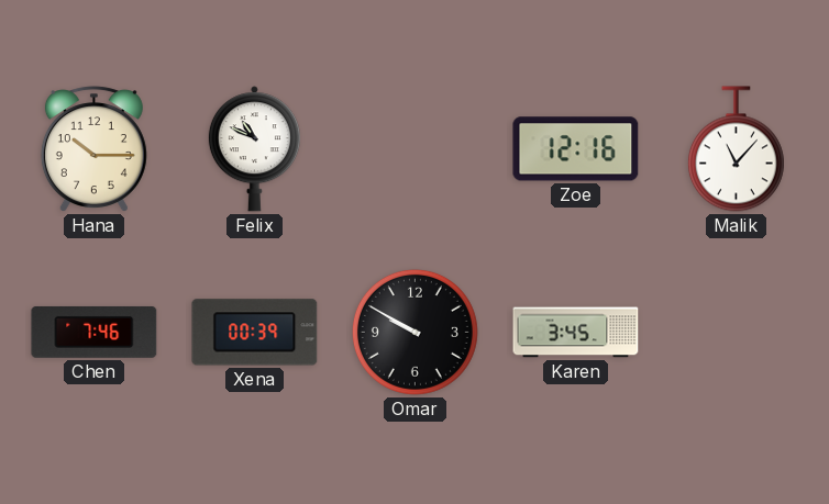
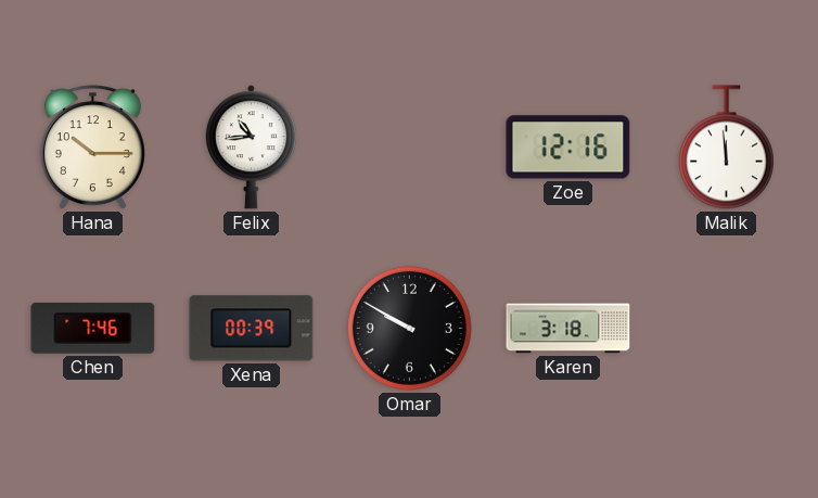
Felix: 10:49 -> 10:44
Malik: 11:07 -> 11:59
Karen: 3:45 -> 3:18
